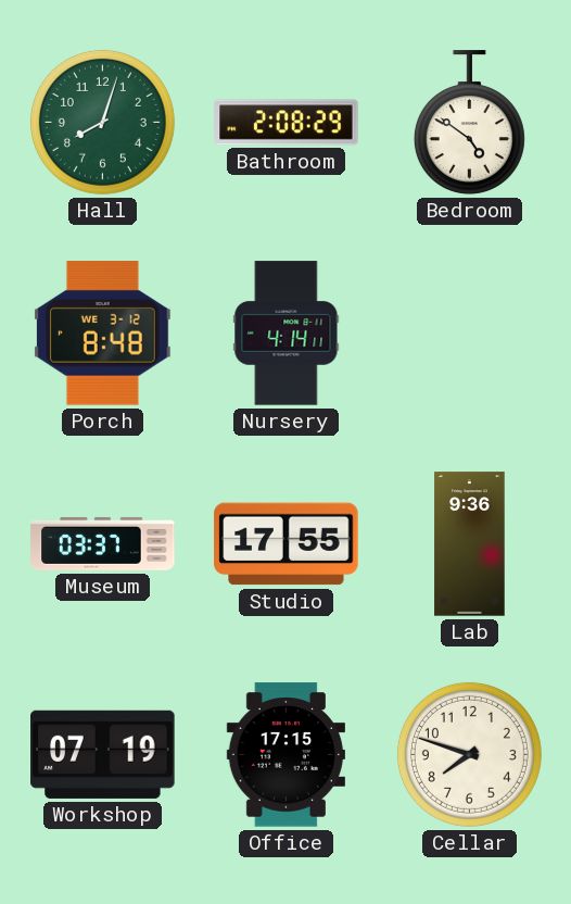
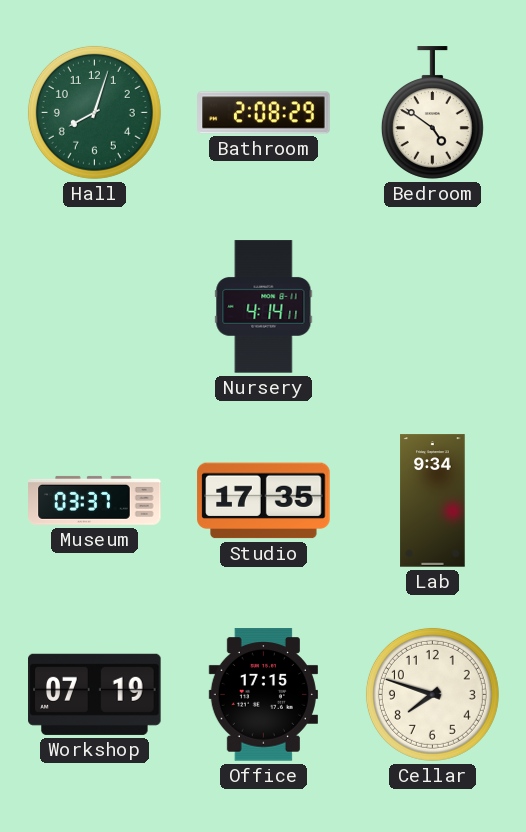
Porch: 8:48 -> none
Studio: 17:55 -> 17:35
Lab: 9:36 -> 9:34
